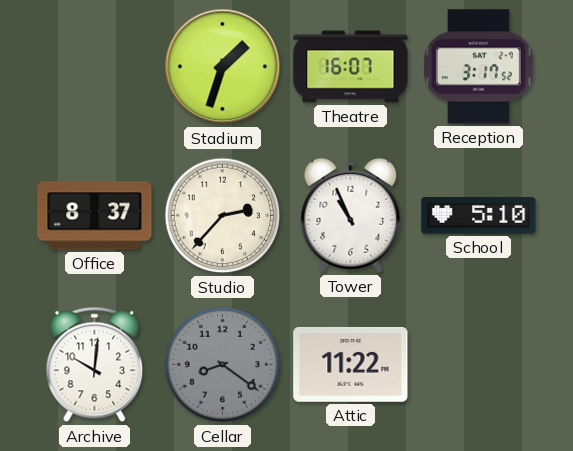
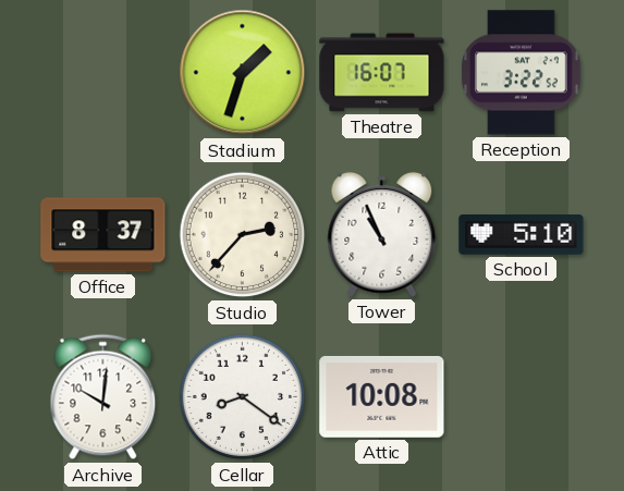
Reception: 3:17 -> 3:22
Cellar dial: grey -> white
Attic: 11:22 -> 10:08
